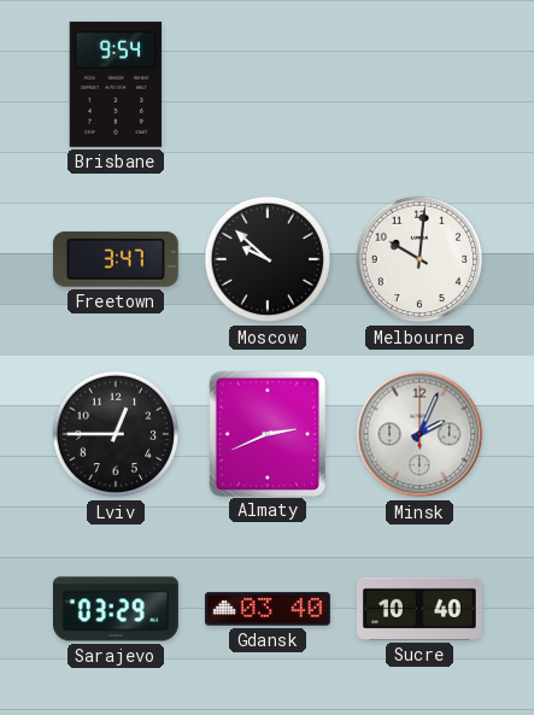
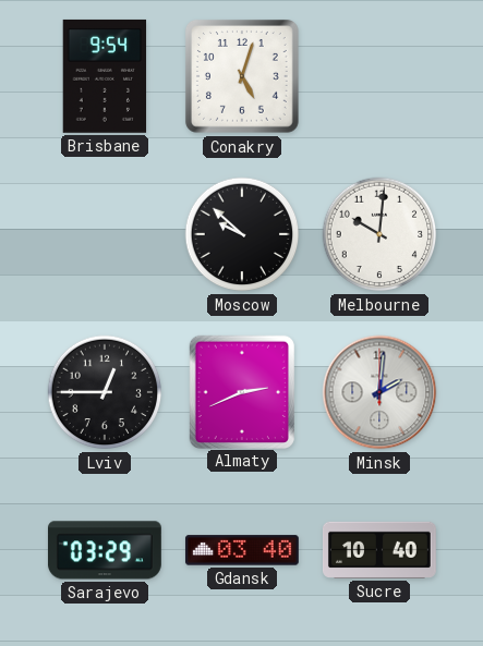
Conakry: none -> 5:03
Freetown: 3:47 -> none
Minsk: 2:04 -> 2:01
